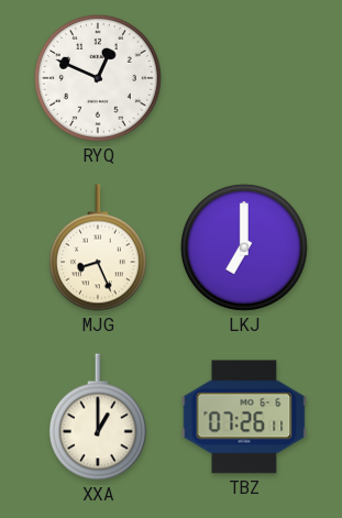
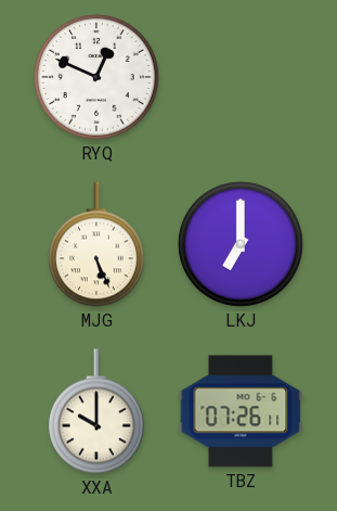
MJG: 8:26 -> 5:26
XXA: 1:00 -> 10:00
